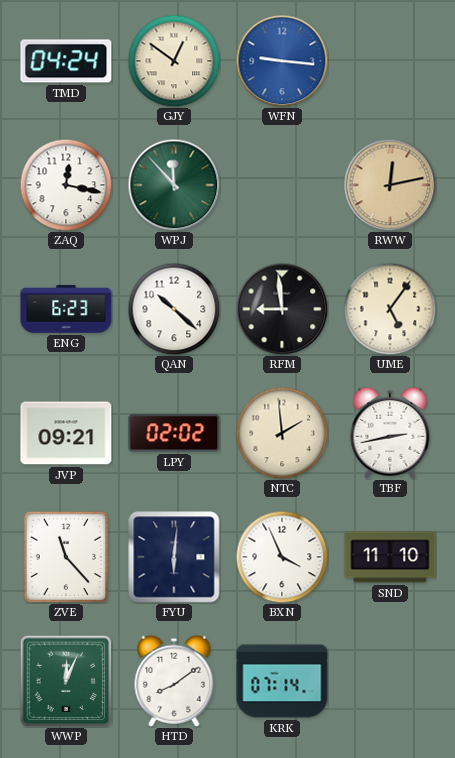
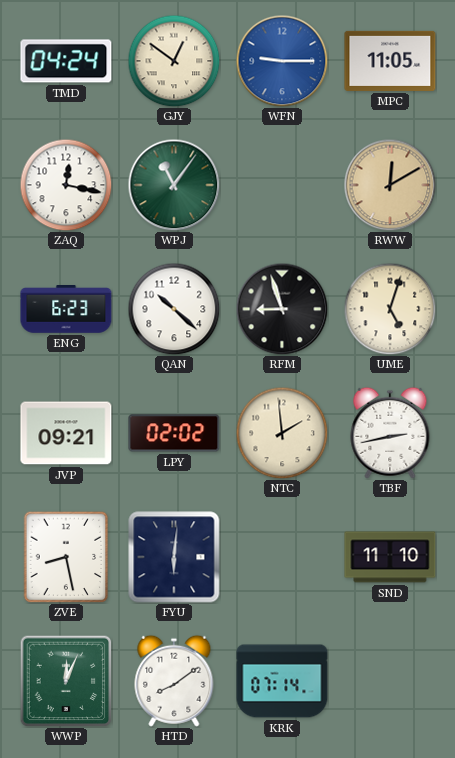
WFN: 9:16 -> 9:15
MPC: none -> 11:05
WPJ: 11:53 -> 11:06
RWW: 12:13 -> 12:10
RFM: 8:59 -> 8:57
UME: 5:06 -> 5:03
ZVE: 11:23 -> 8:28
BXN: 3:56 -> none
